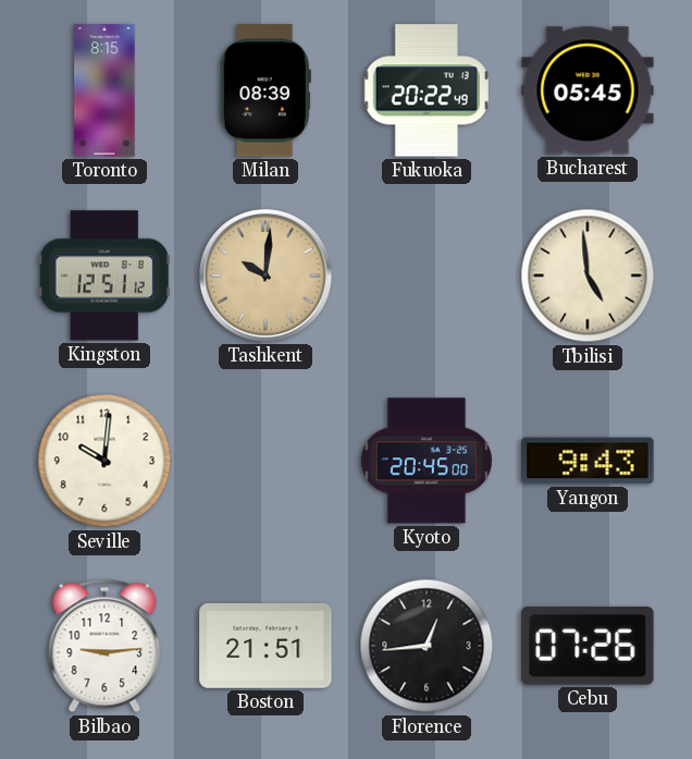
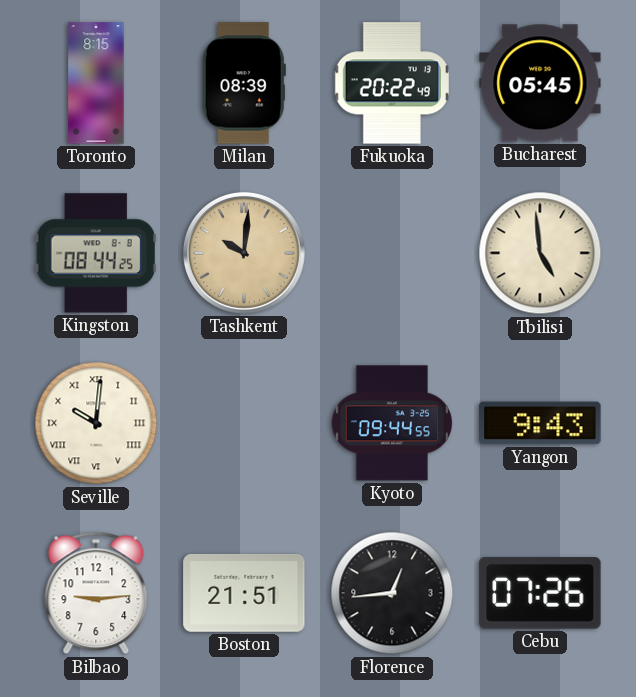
Kingston: 12:51 -> 08:44
Seville numerals: Arabic -> Roman
Kyoto: 20:45 -> 09:44
